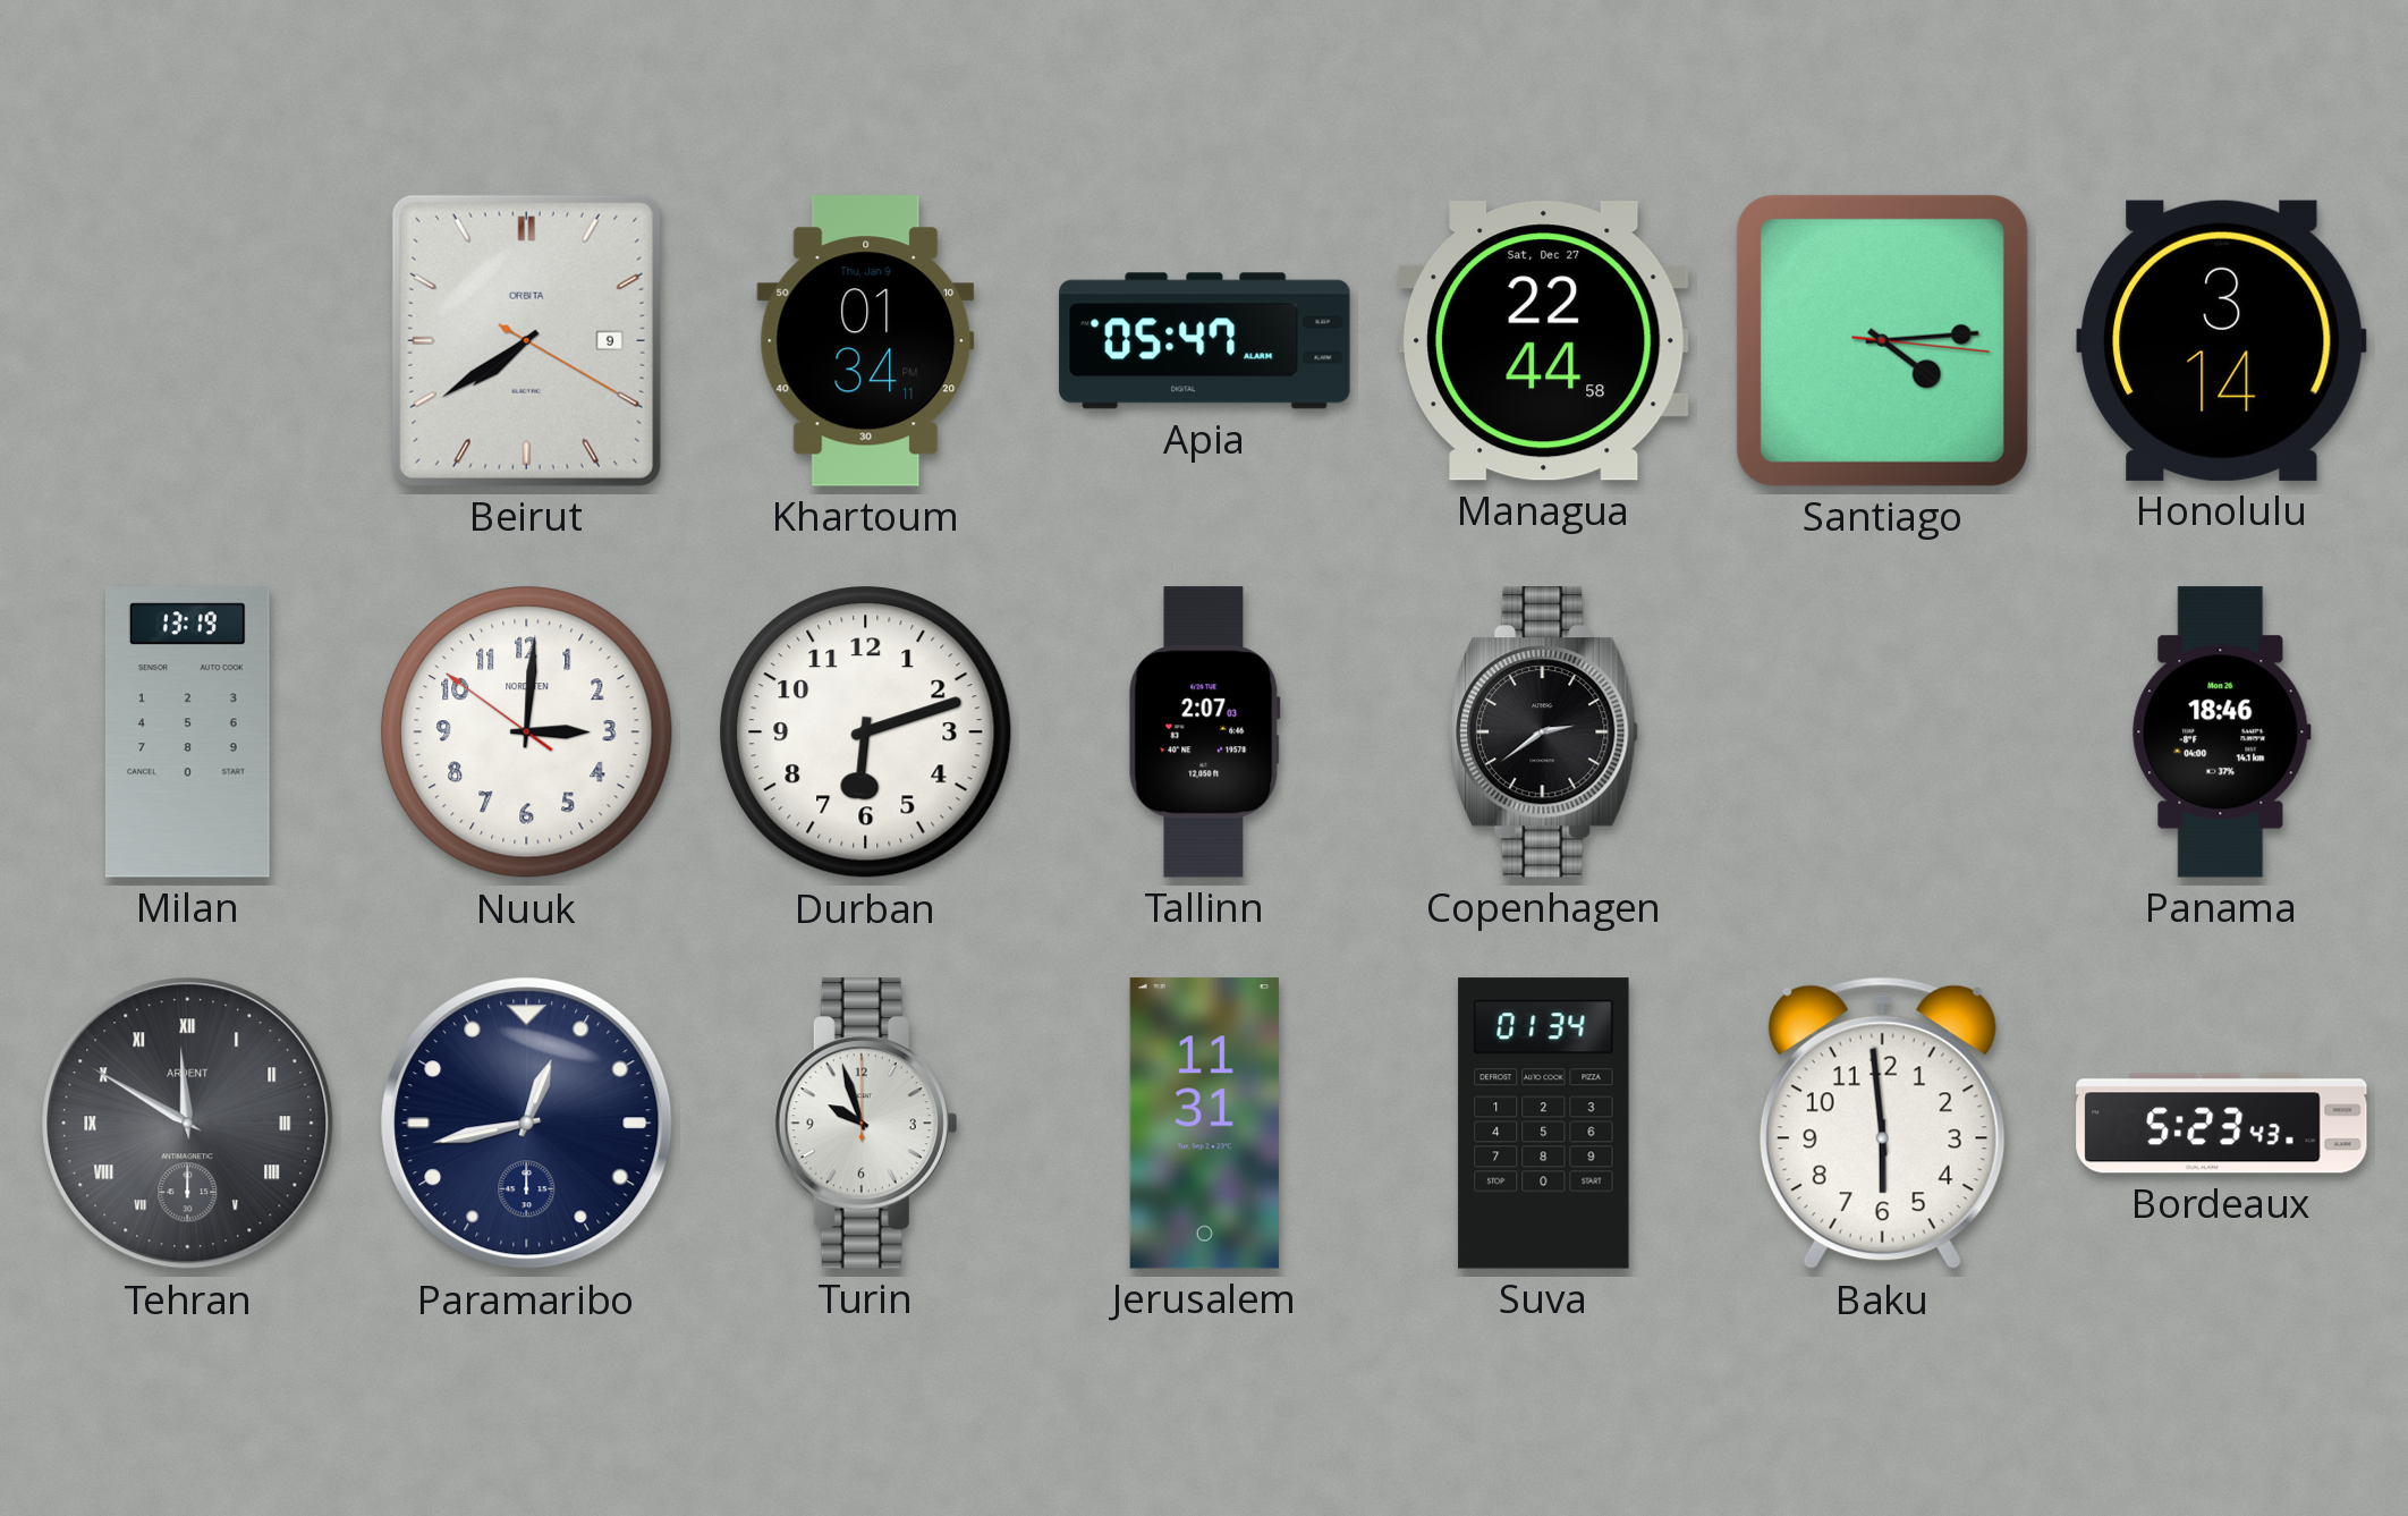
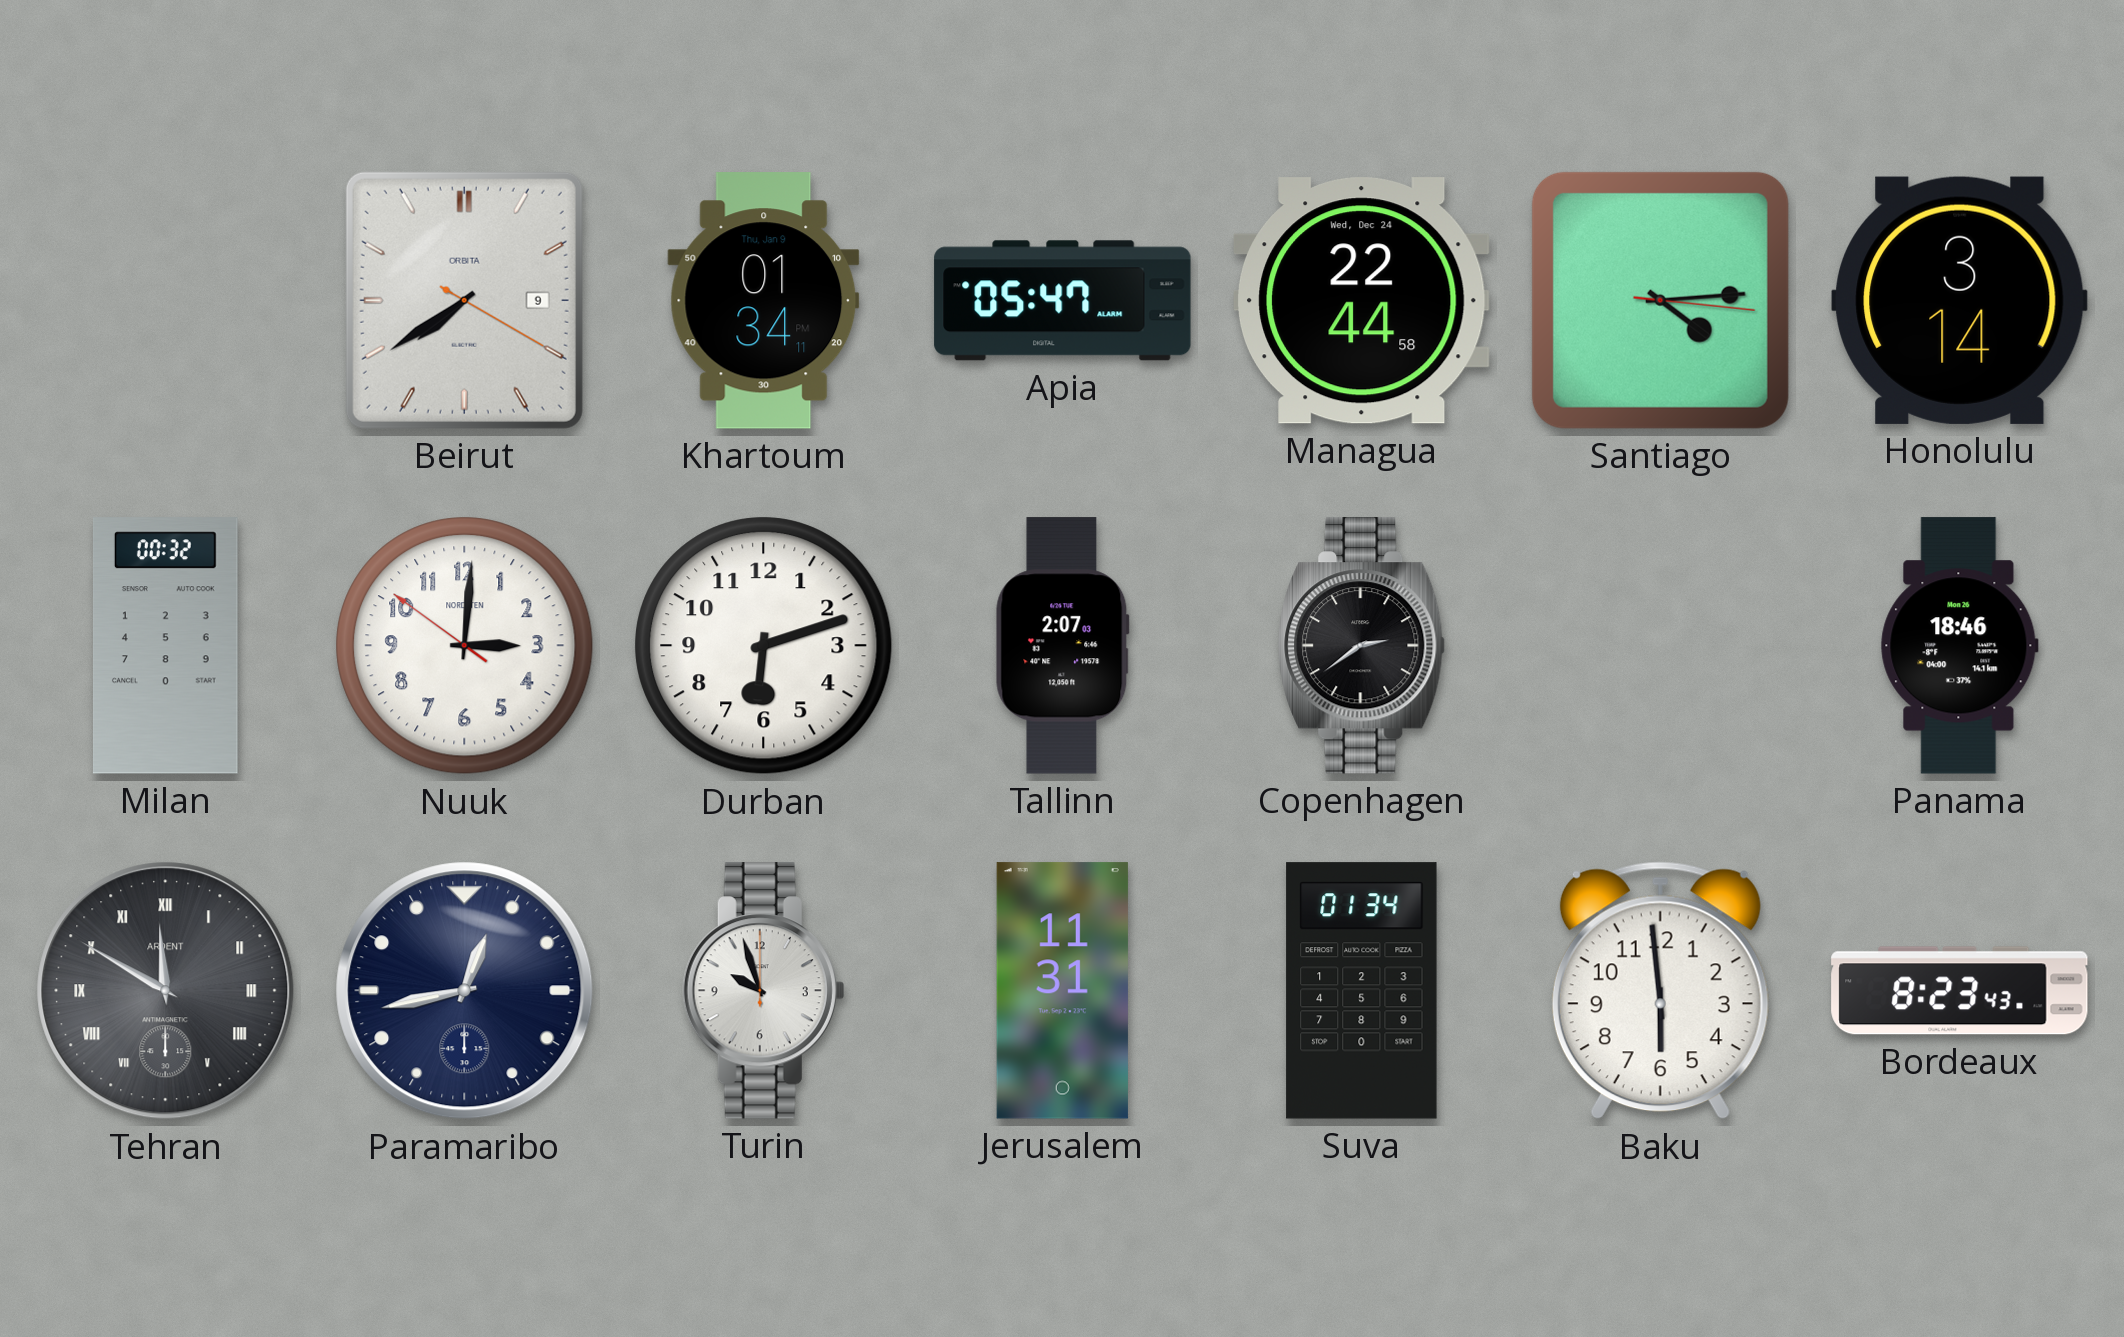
Managua date: Sat, Dec 27 -> Wed, Dec 24
Milan: 13:19 -> 00:32
Bordeaux: 5:23 -> 8:23
